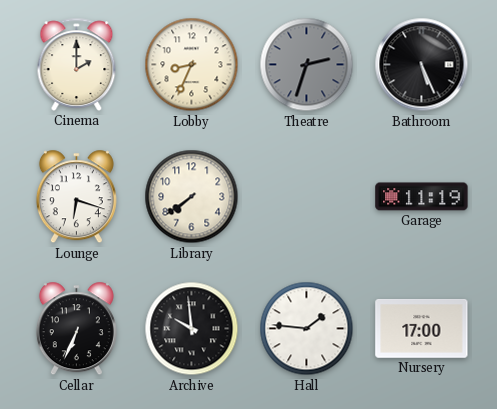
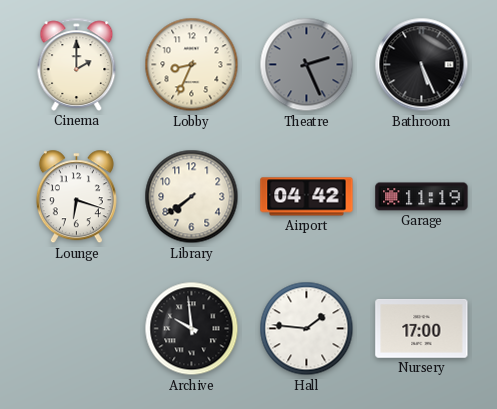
Theatre: 2:33 -> 2:26
Airport: none -> 04:42
Cellar: 6:34 -> none
